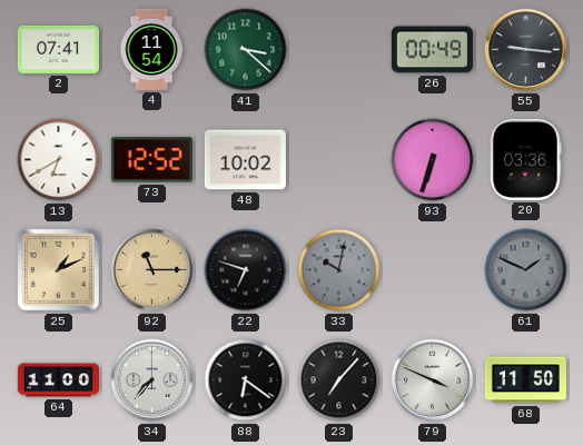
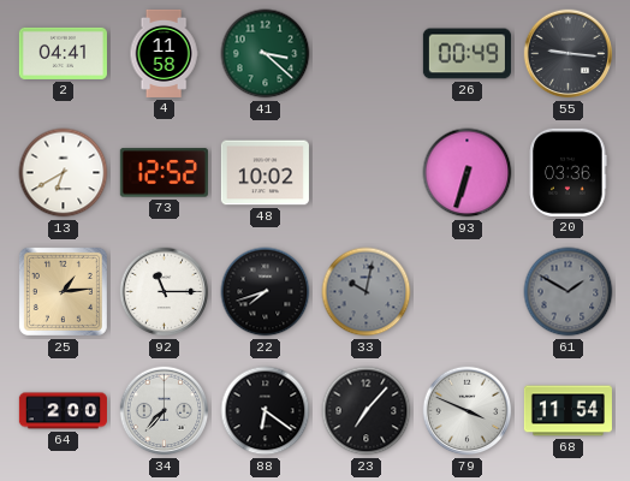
2: 07:41 -> 04:41
4: 11:54 -> 11:58
25: 1:11 -> 1:14
92 dial: champagne -> white
22: 6:48 -> 7:42
61: 1:49 -> 1:50
64: 11:00 -> 2:00
68: 11:50 -> 11:54
